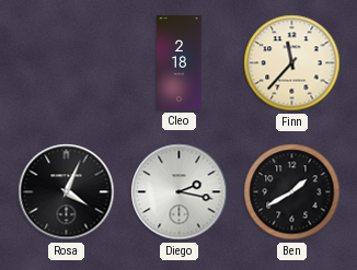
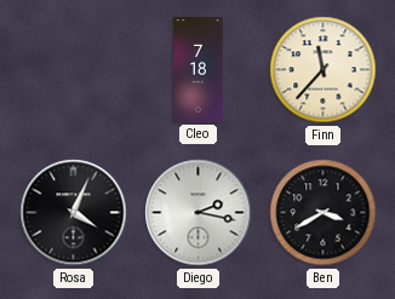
Cleo: 2:18 -> 7:18
Ben: 1:40 -> 3:40
